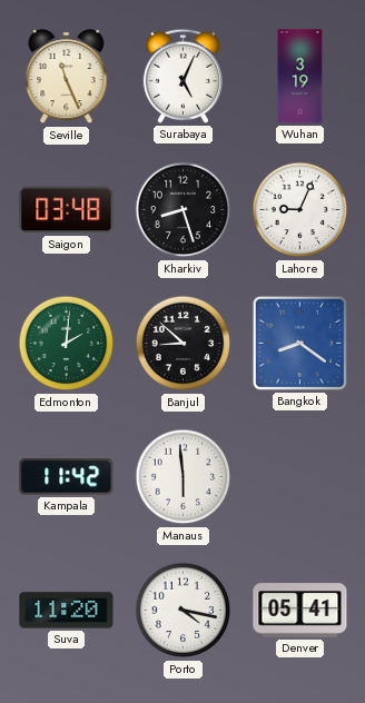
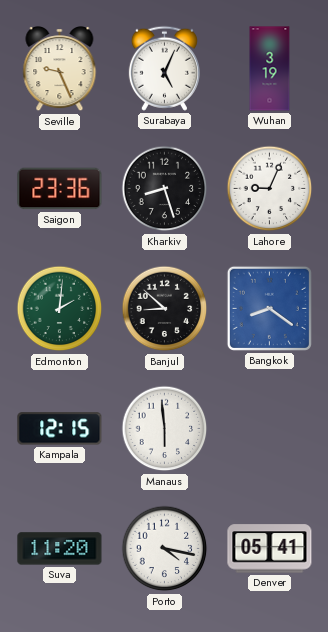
Seville: 11:26 -> 9:26
Saigon: 03:48 -> 23:36
Kampala: 11:42 -> 12:15
